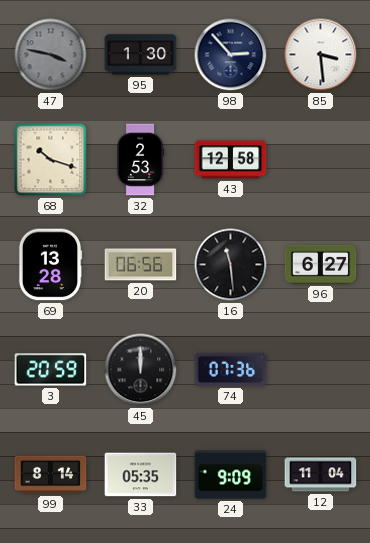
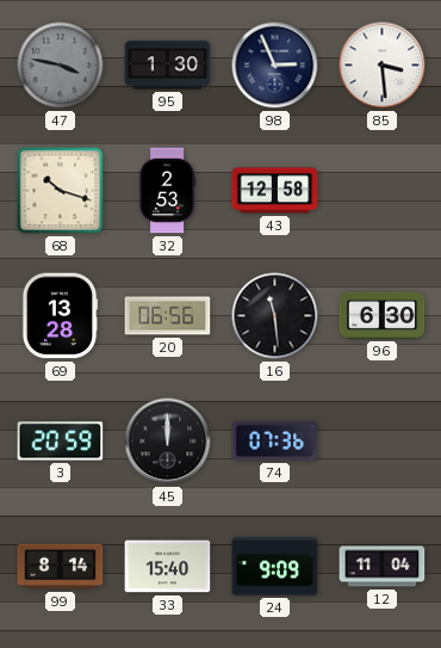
98: 2:53 -> 2:56
96: 6:27 -> 6:30
33: 05:35 -> 15:40
